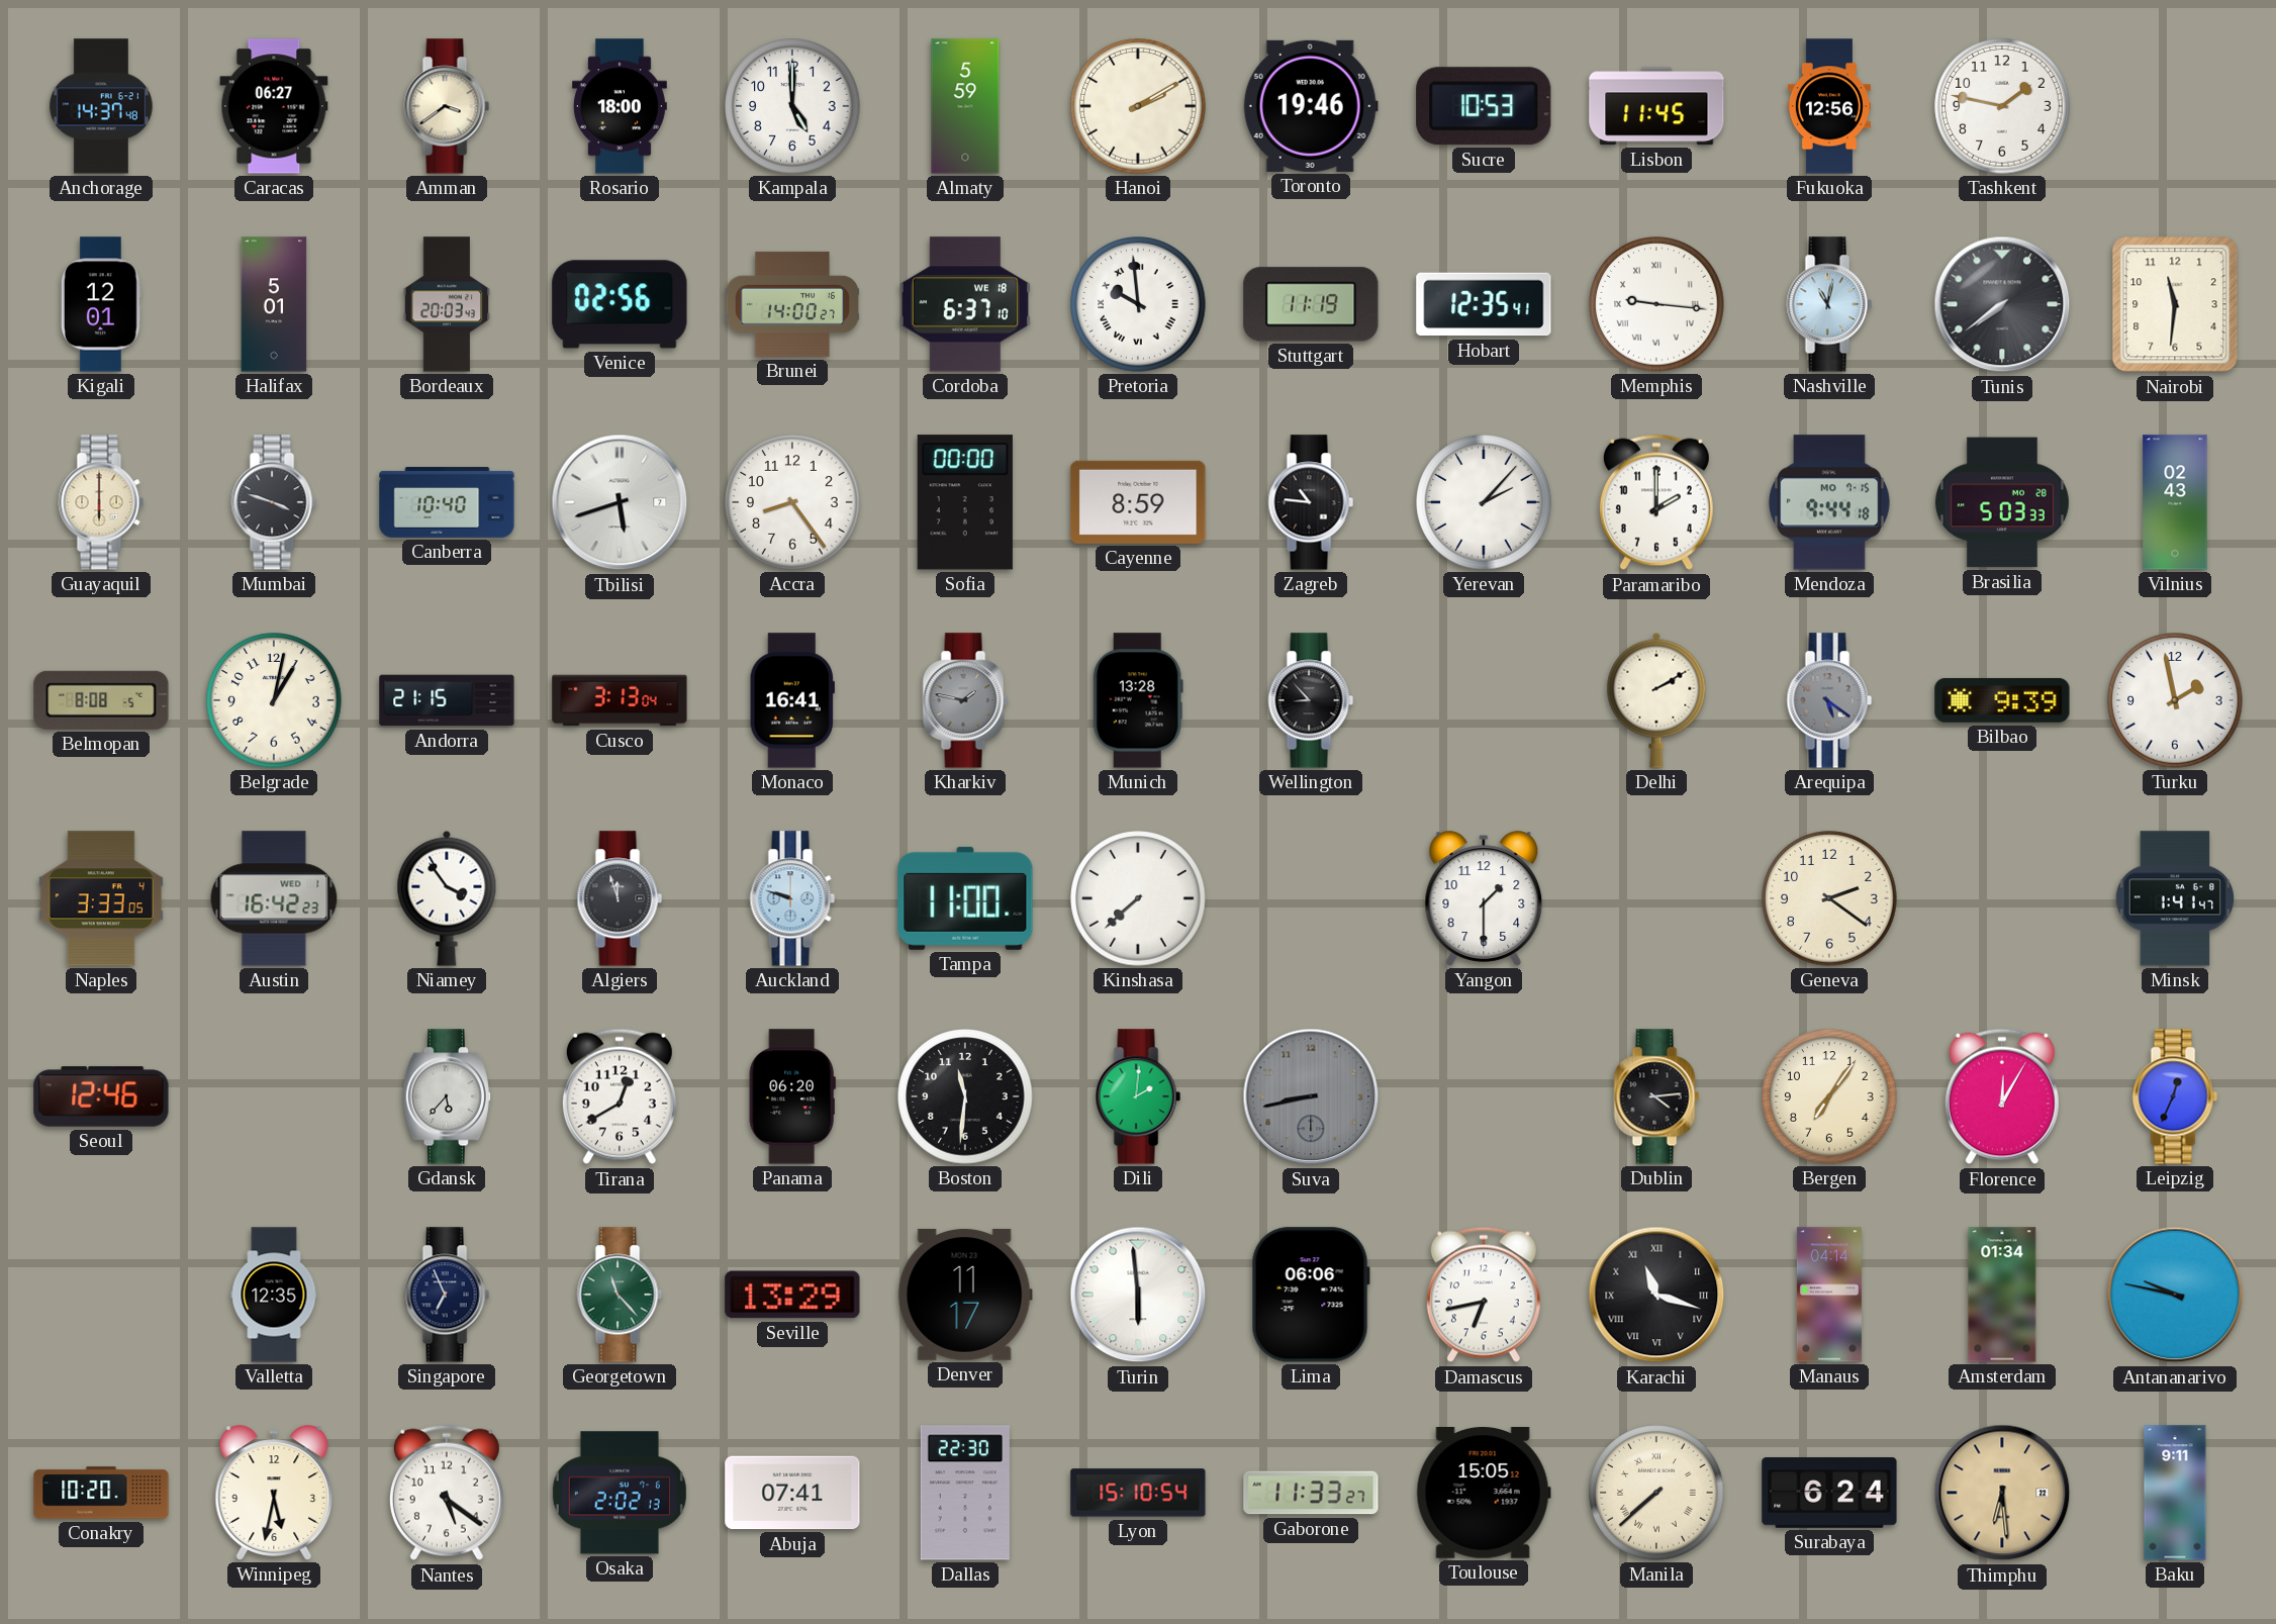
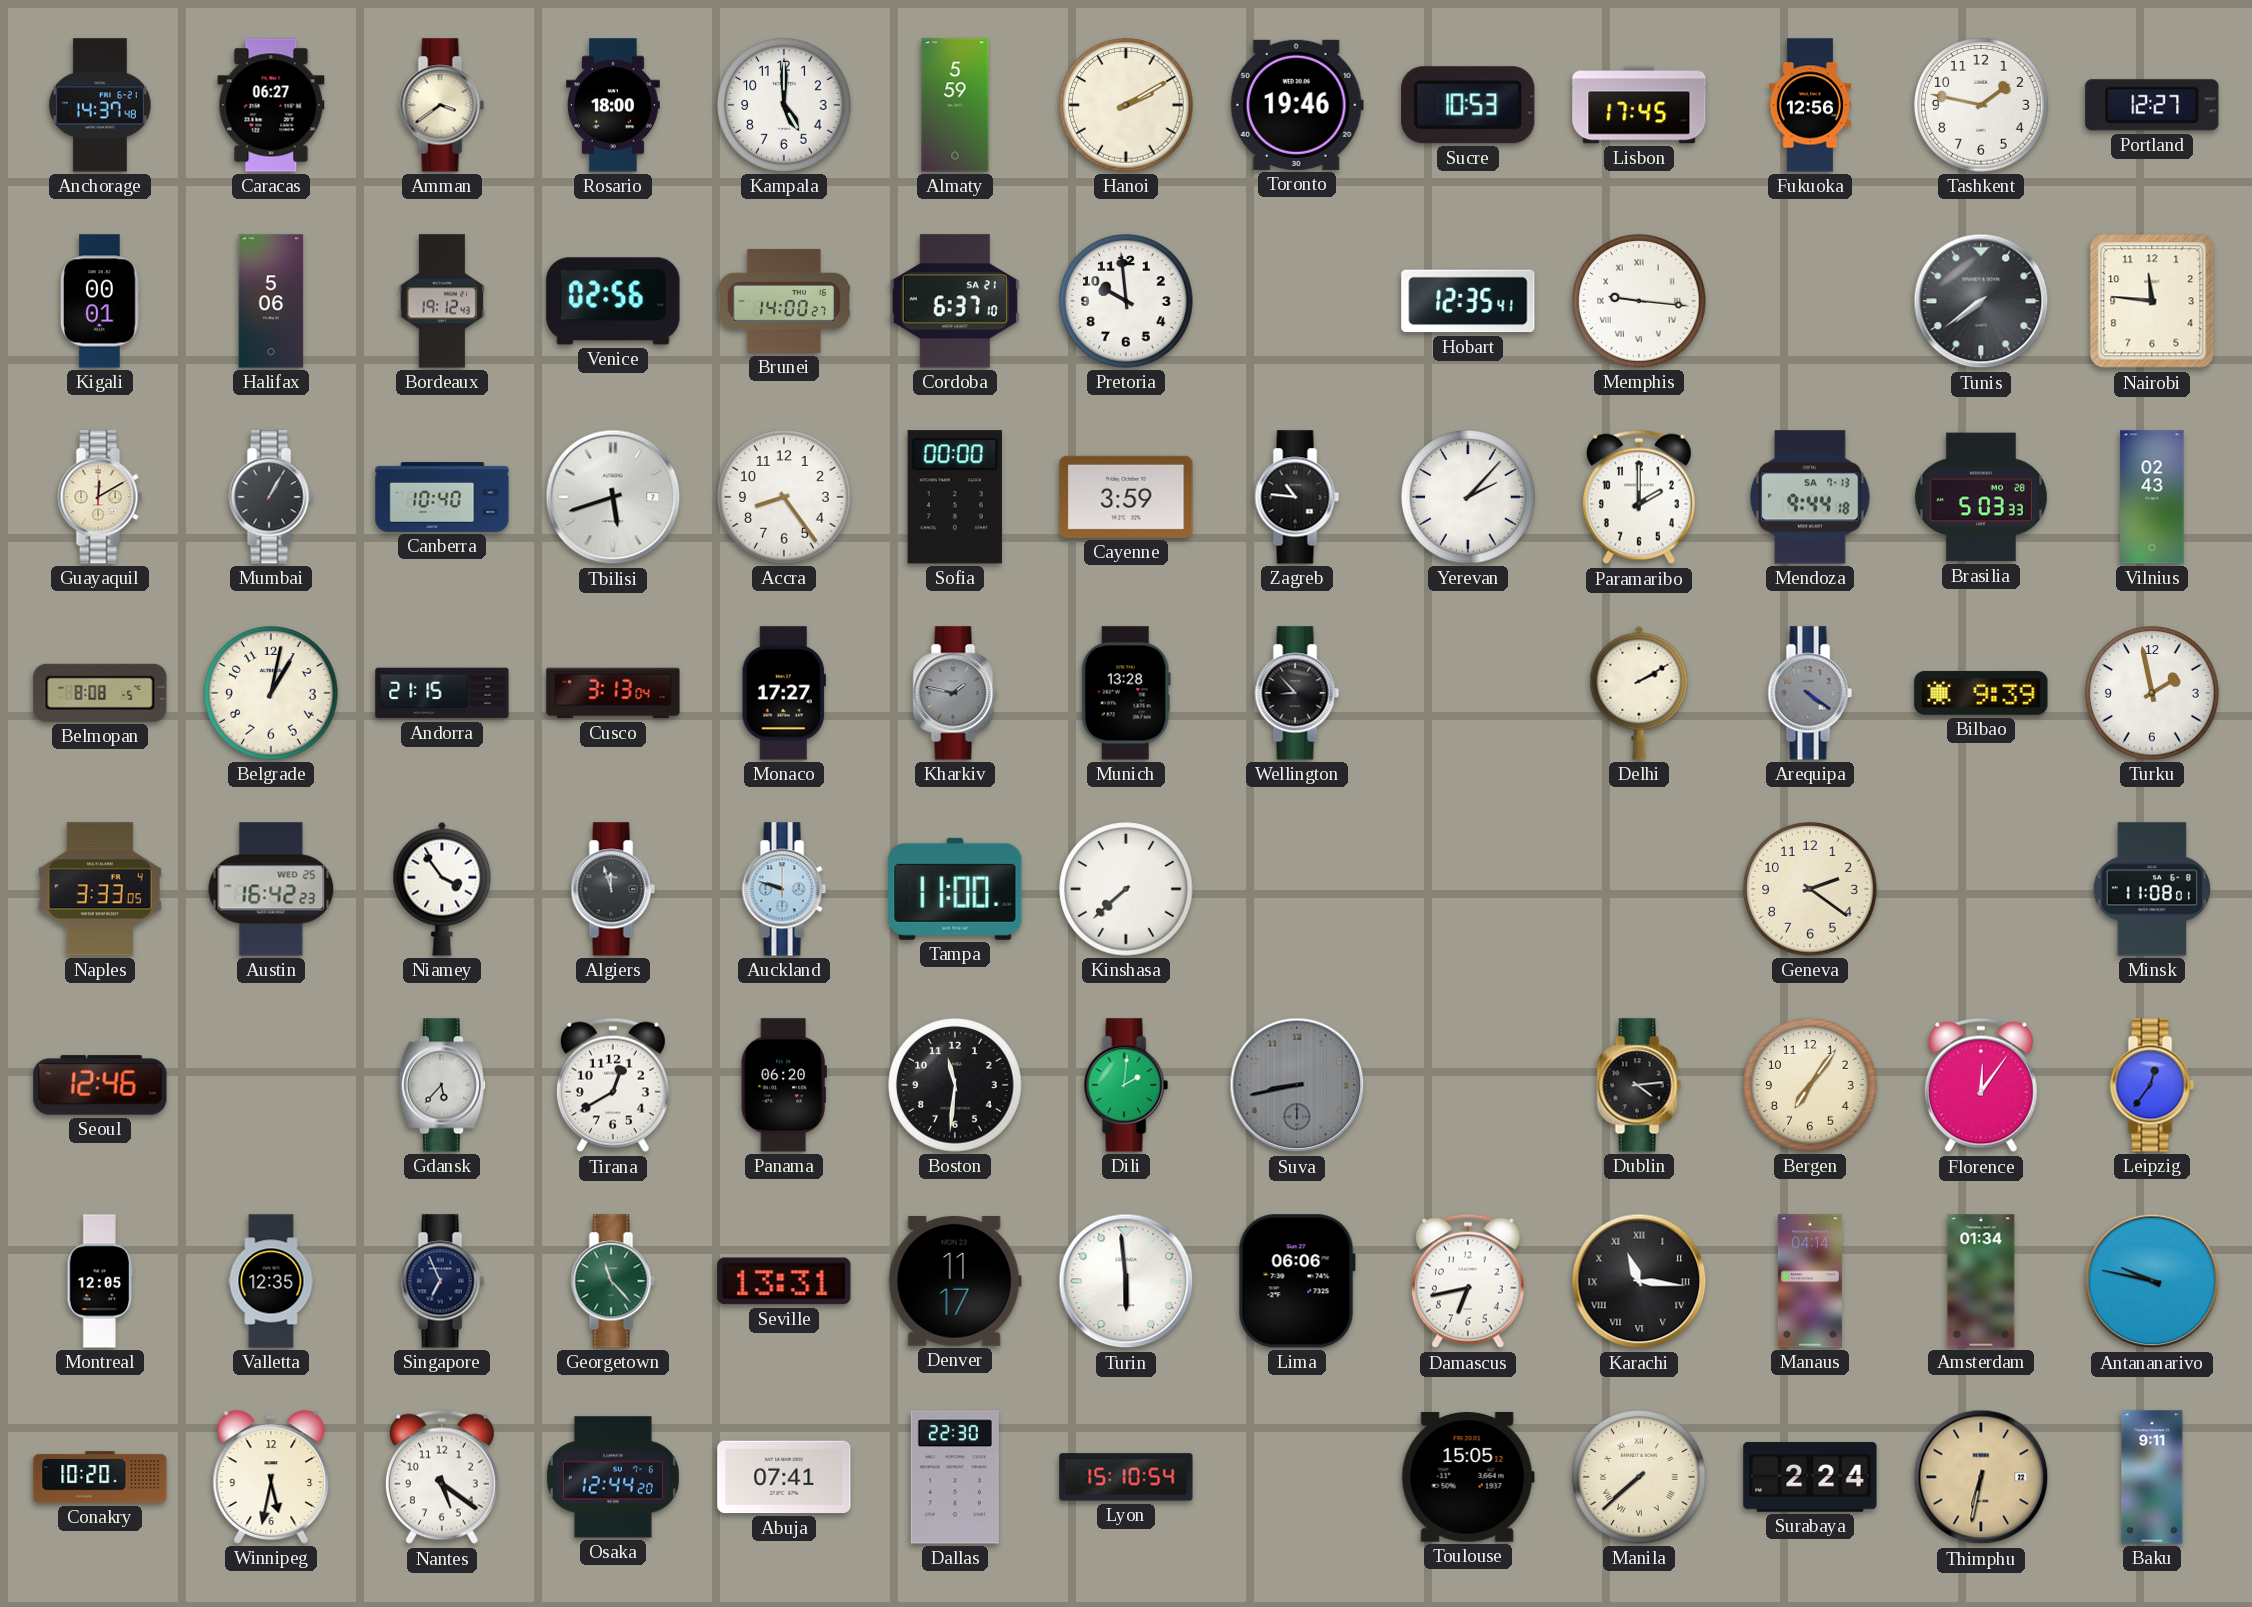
Lisbon: 11:45 -> 17:45
Portland: none -> 12:27
Kigali: 12:01 -> 00:01
Halifax: 5:01 -> 5:06
Bordeaux: 20:03 -> 19:12
Cordoba date: WE 18 -> SA 21
Pretoria numerals: Roman -> Arabic
Stuttgart: 11:19 -> none
Nashville: 11:02 -> none
Nairobi: 11:31 -> 11:46
Guayaquil: 6:00 -> 12:10
Mumbai: 3:48 -> 1:05
Cayenne: 8:59 -> 3:59
Mendoza date: MO 7-15 -> SA 7-13
Monaco: 16:41 -> 17:27
Arequipa: 5:21 -> 4:21
Austin date: WED 1 -> WED 25
Yangon: 1:30 -> none
Minsk: 1:41 -> 11:08
Florence: 12:05 -> 12:06
Leipzig: 12:34 -> 12:36
Montreal: none -> 12:05
Seville: 13:29 -> 13:31
Karachi: 11:18 -> 11:16
Osaka: 2:02 -> 12:44
Gaborone: 11:33 -> none
Surabaya: 6:24 -> 2:24
Thimphu: 6:29 -> 6:32
